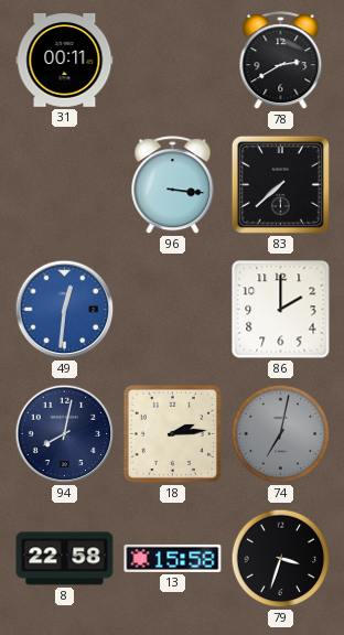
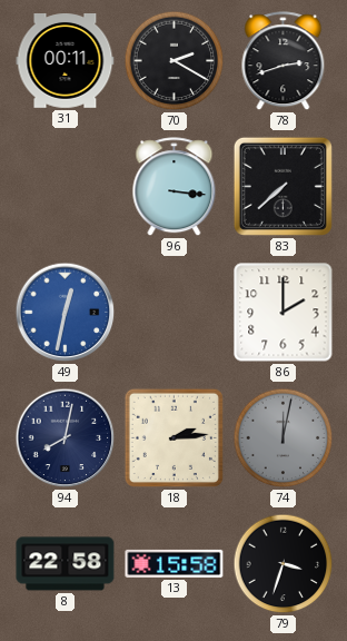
70: none -> 2:20
78: 2:40 -> 2:42
49: 12:31 -> 12:32
74: 7:02 -> 12:02
